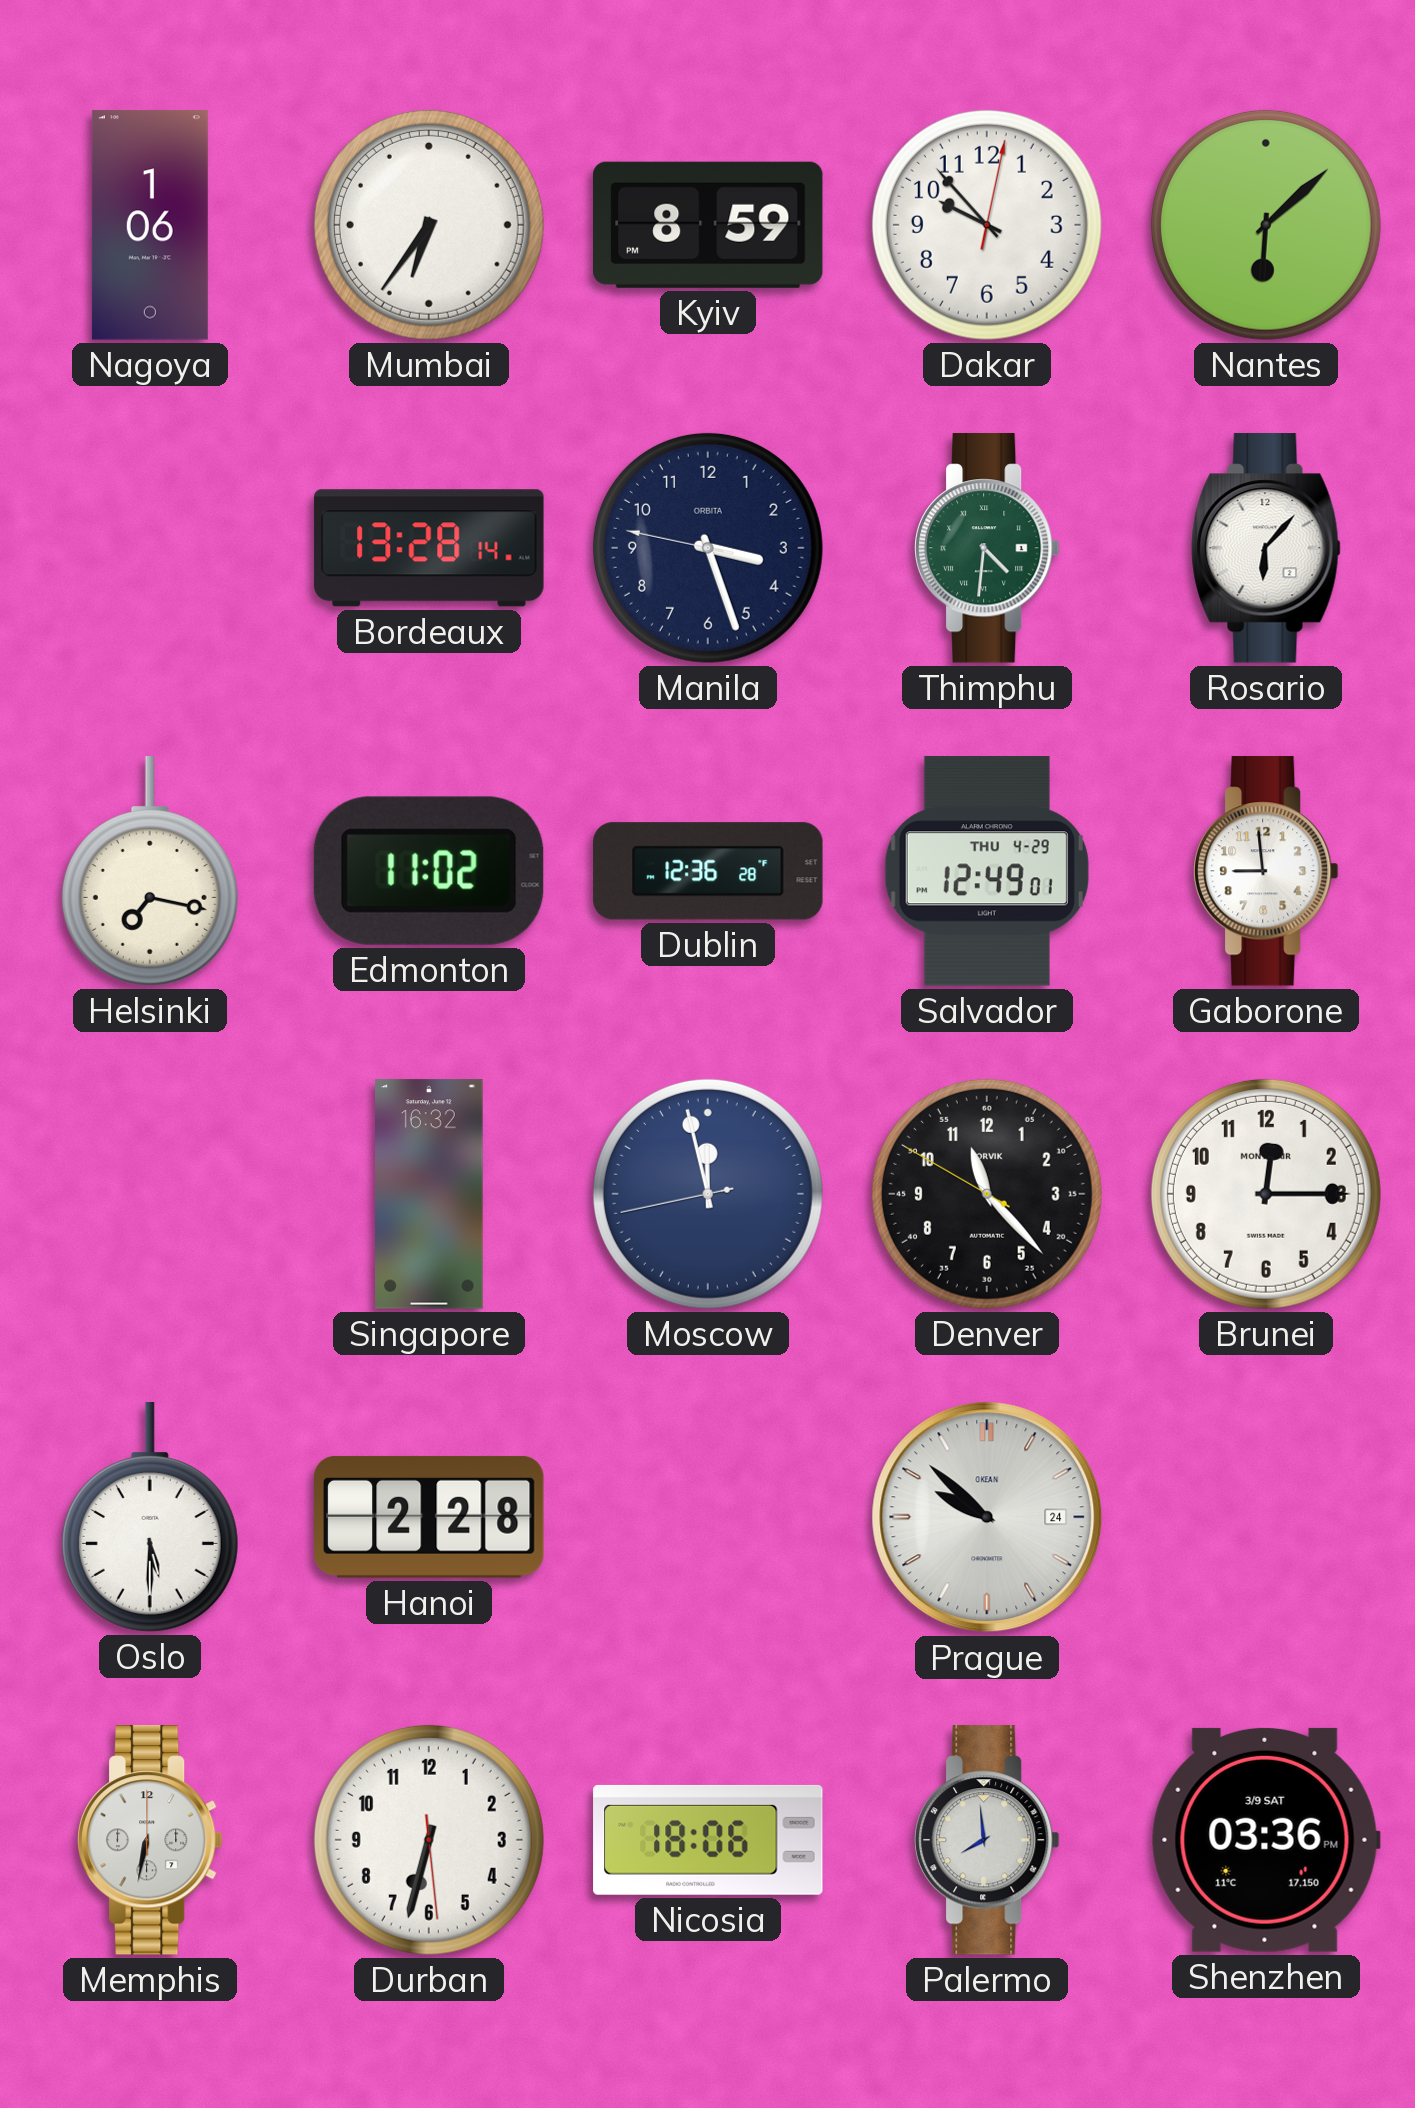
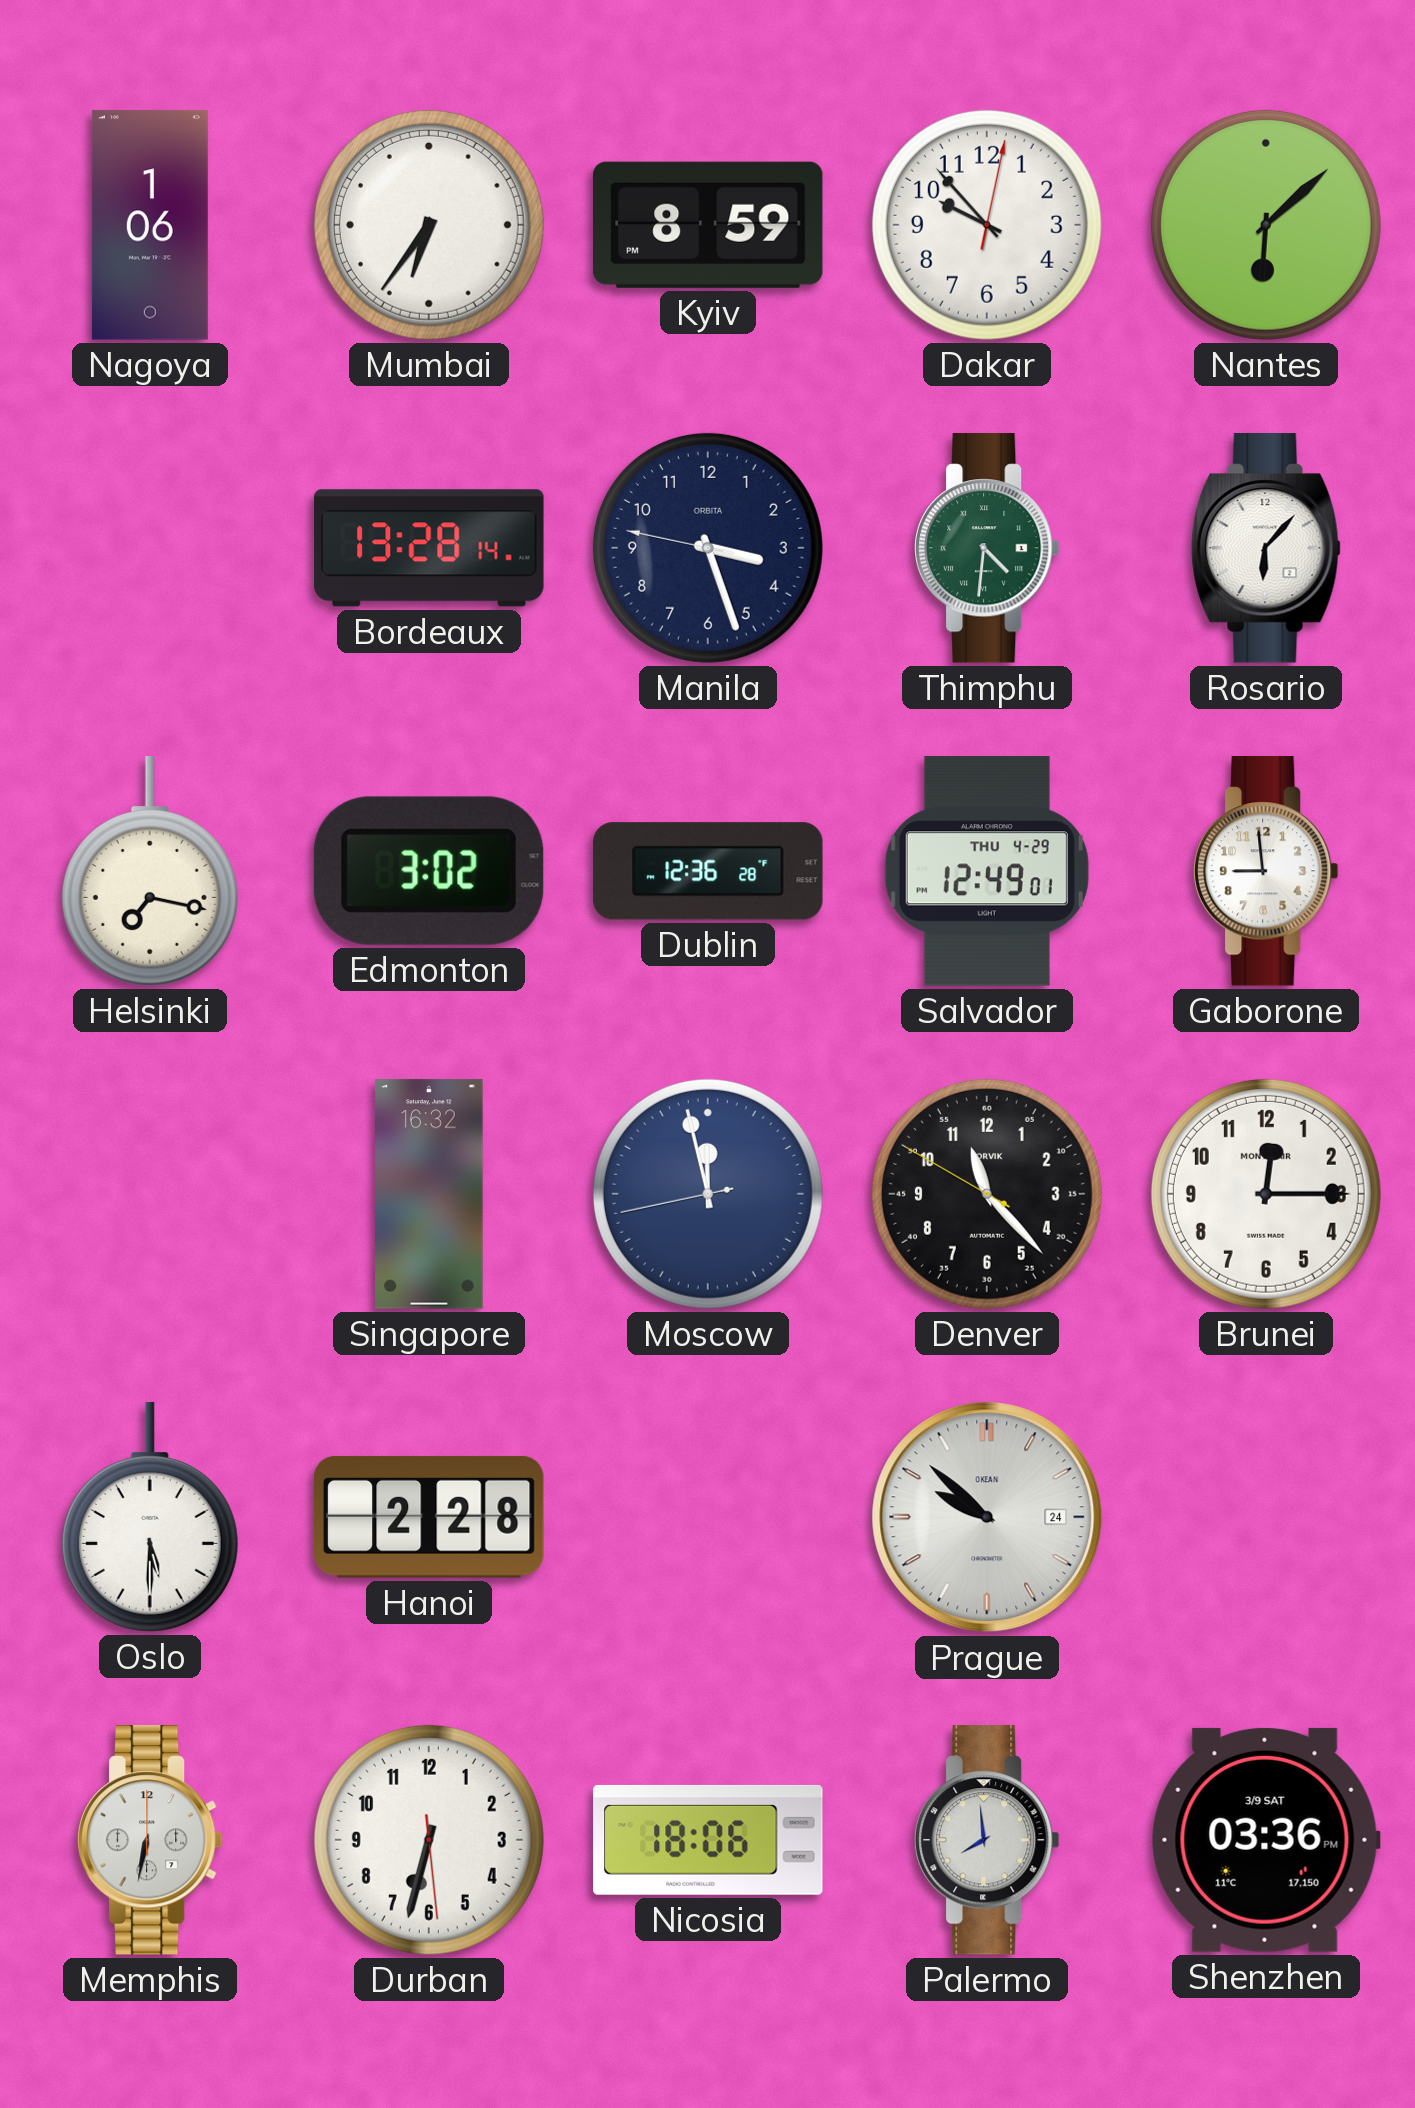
Edmonton: 11:02 -> 3:02
